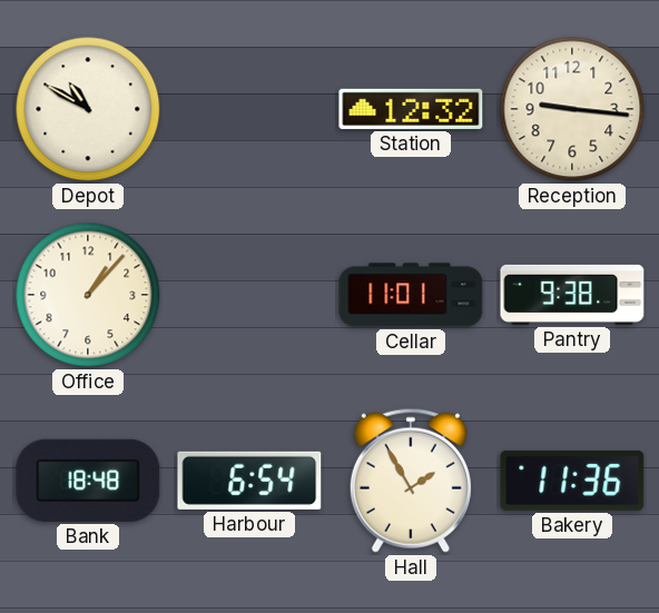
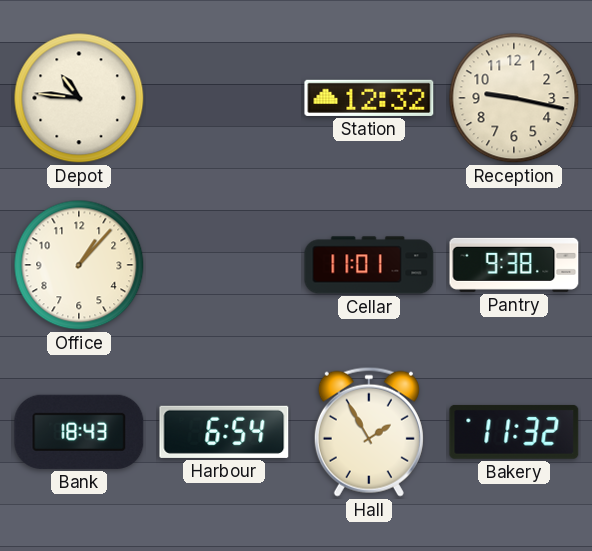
Depot: 10:50 -> 10:46
Reception: 9:16 -> 9:17
Bank: 18:48 -> 18:43
Bakery: 11:36 -> 11:32
